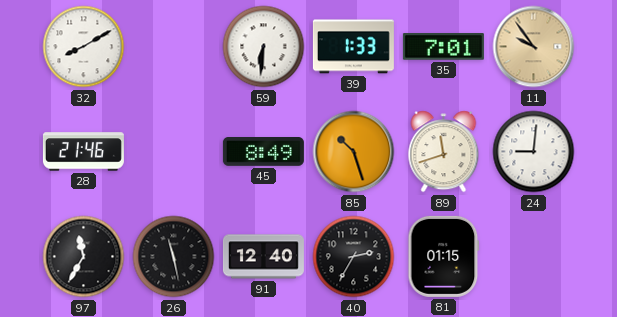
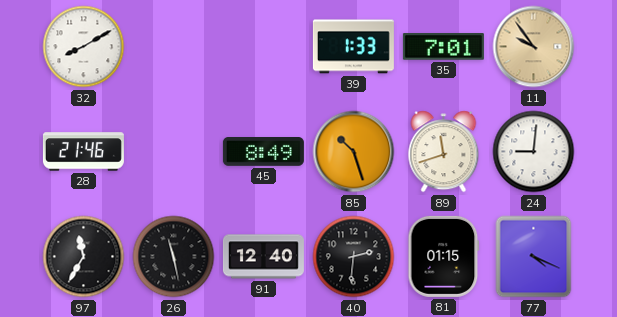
59: 6:31 -> none
40: 2:35 -> 2:31
77: none -> 4:19
